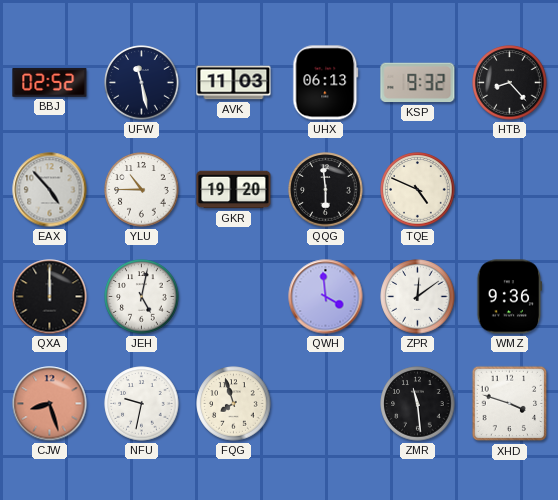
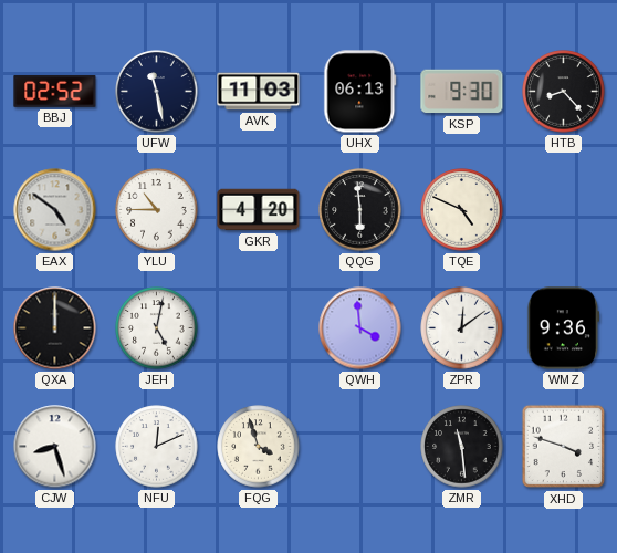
KSP: 9:32 -> 9:30
EAX: 4:53 -> 4:51
GKR: 19:20 -> 4:20
CJW dial: salmon -> white
NFU: 9:32 -> 12:11
FQG: 7:57 -> 3:57
